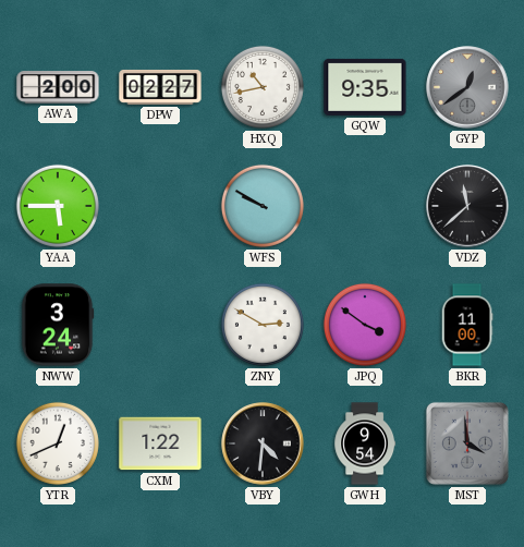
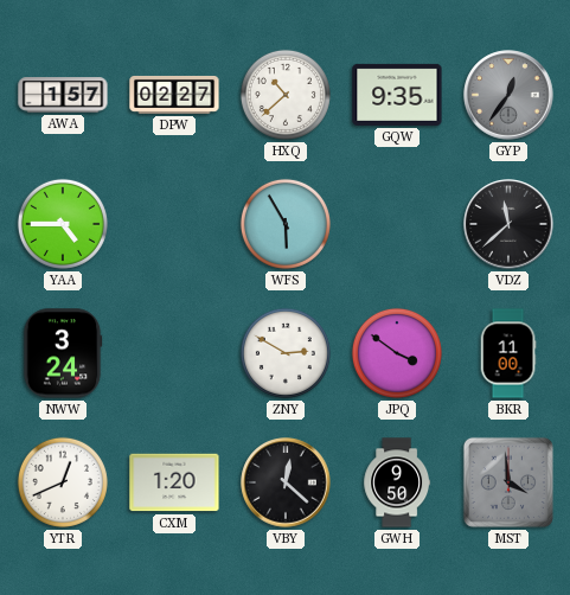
AWA: 2:00 -> 1:57
HXQ: 10:43 -> 10:38
GYP: 12:39 -> 12:36
YAA: 5:45 -> 4:45
WFS: 9:50 -> 5:55
CXM: 1:22 -> 1:20
VBY: 4:31 -> 12:22
GWH: 9:54 -> 9:50
